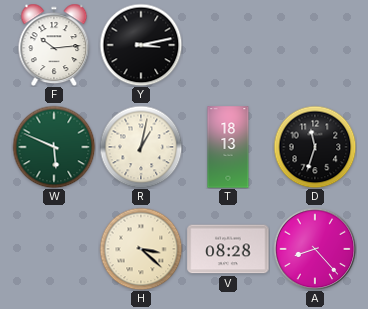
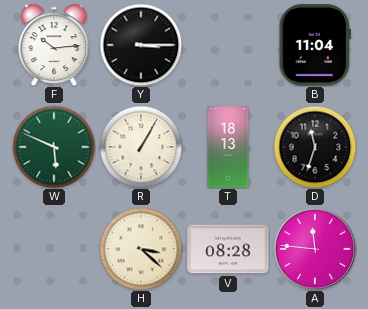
Y: 3:13 -> 3:15
B: none -> 11:04
R: 1:02 -> 1:05
A: 8:23 -> 11:46
